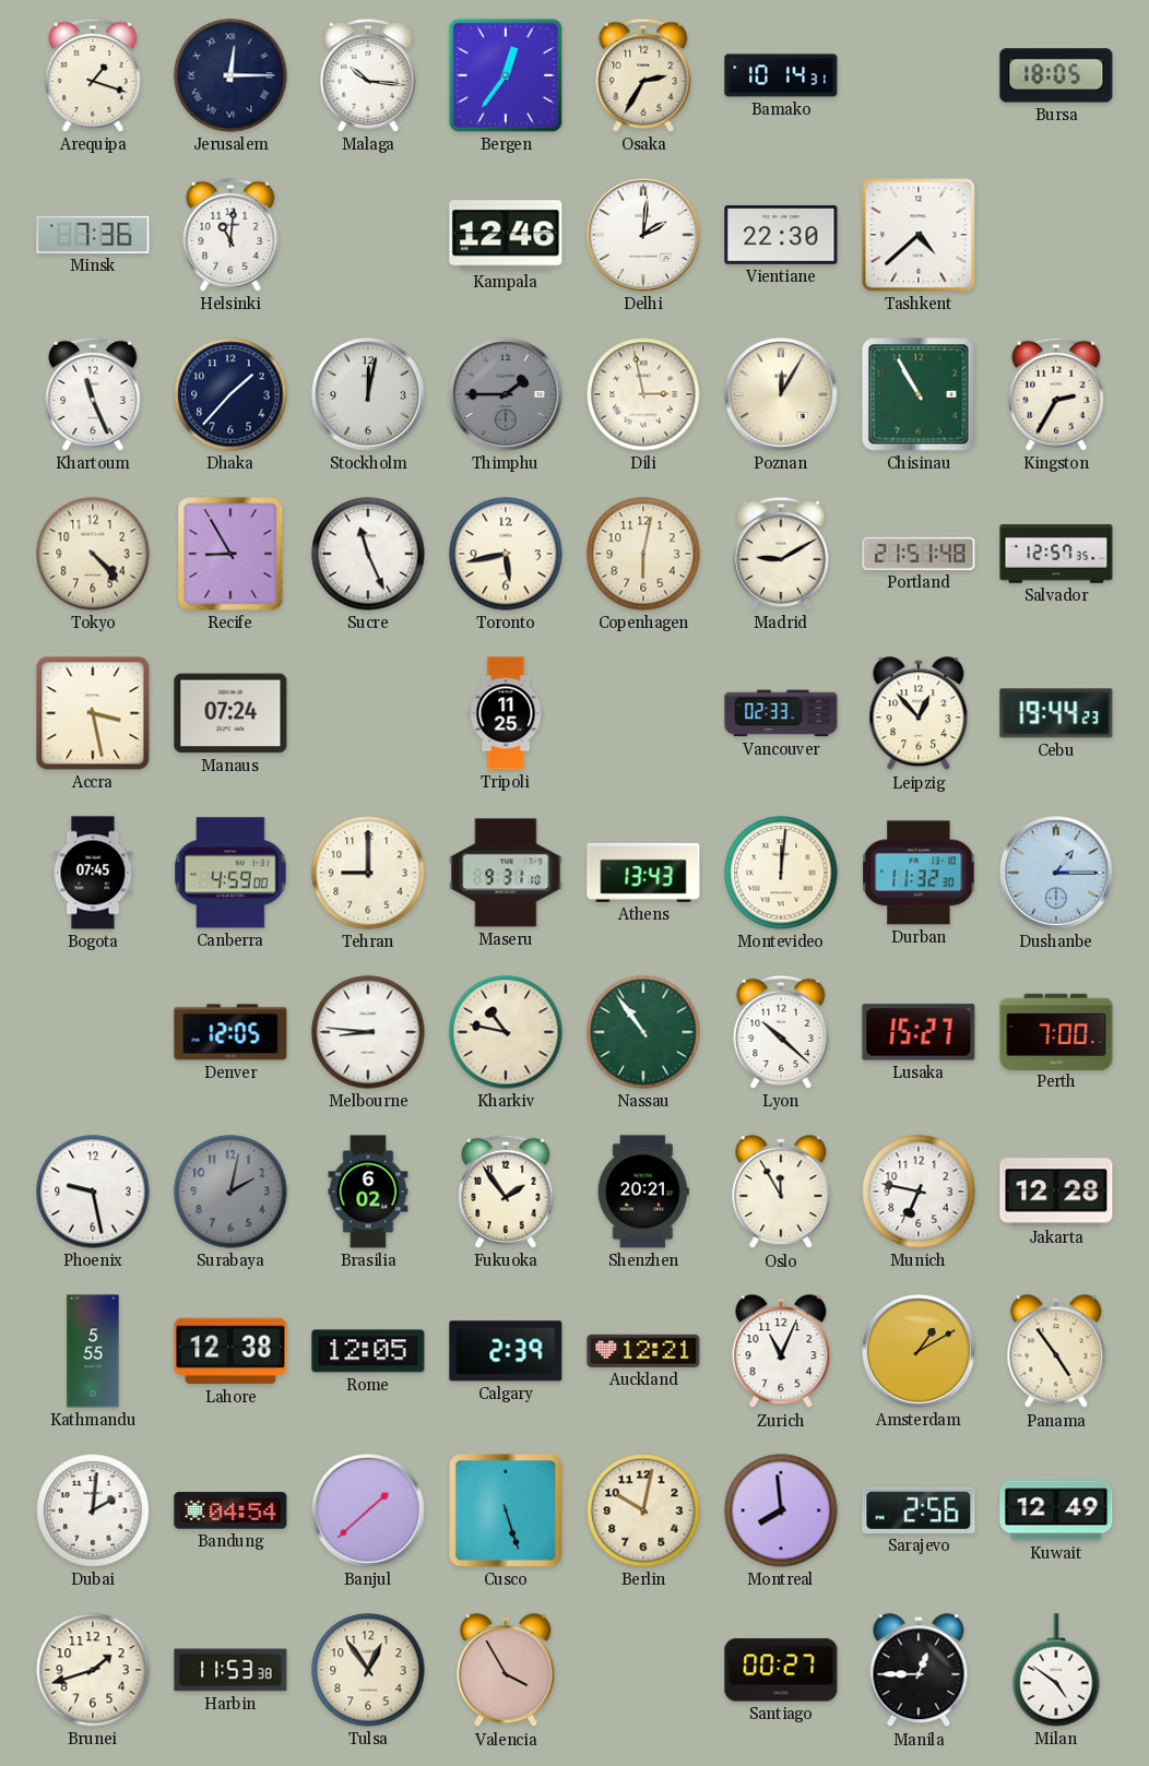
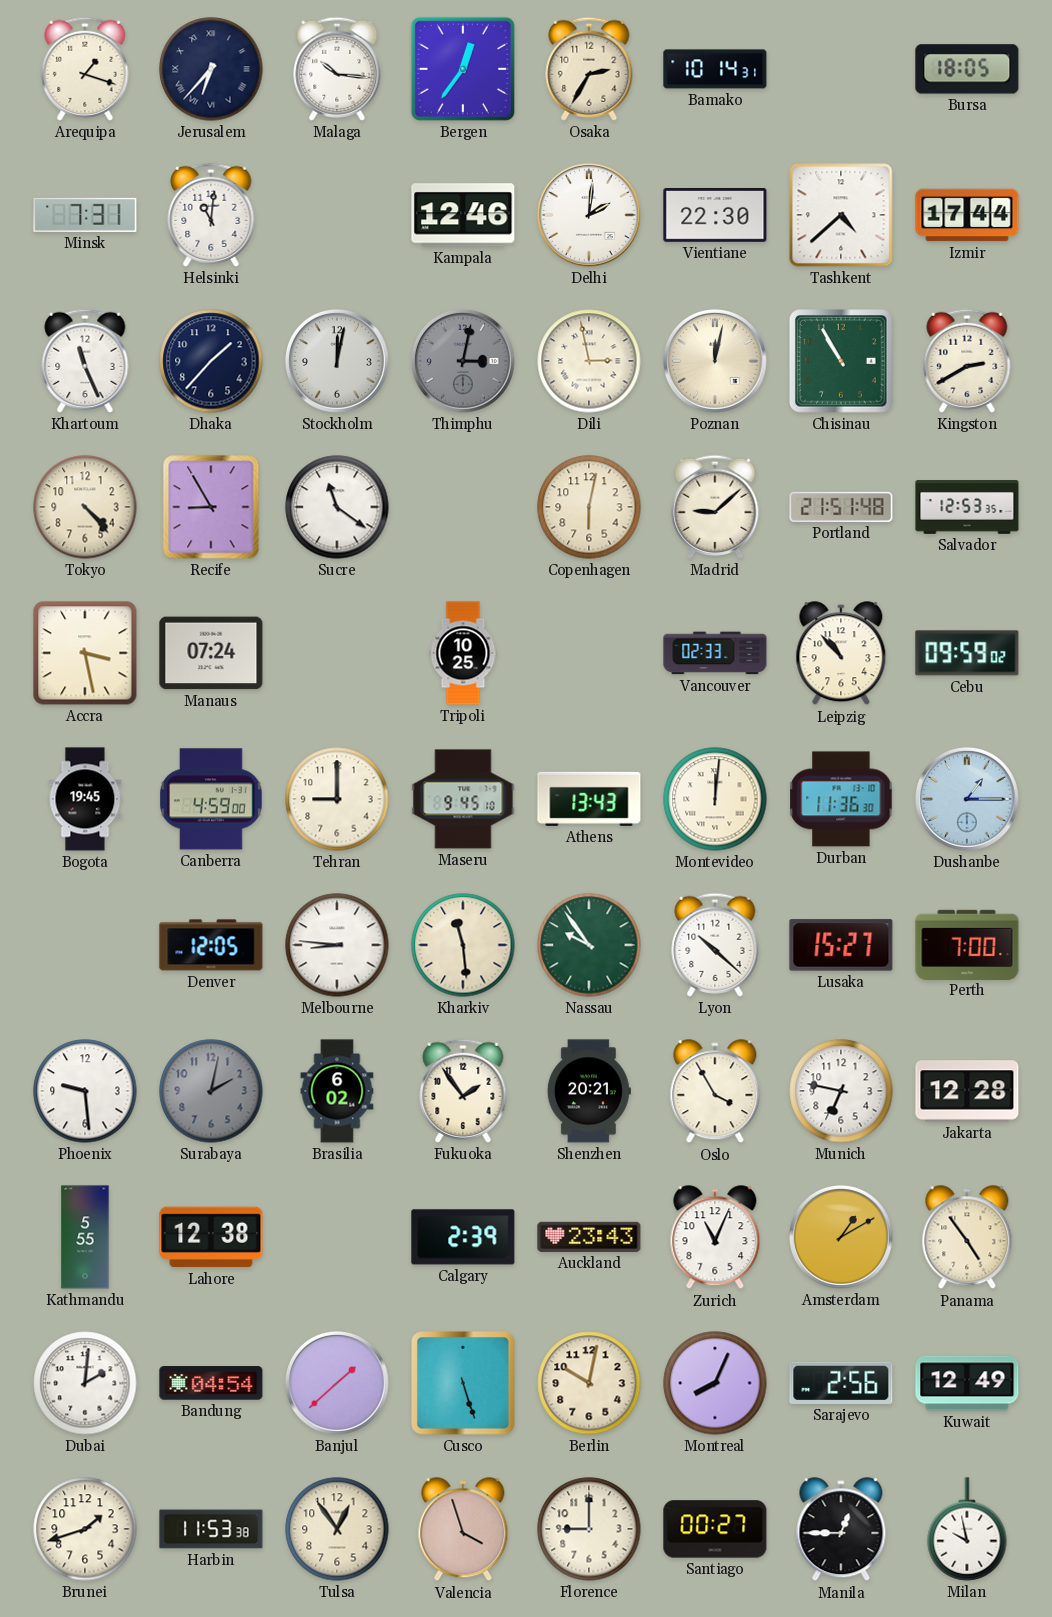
Jerusalem: 12:15 -> 6:37
Minsk: 7:36 -> 7:31
Izmir: none -> 17:44
Thimphu: 1:45 -> 3:02
Poznan: 12:05 -> 12:02
Kingston: 2:35 -> 2:40
Sucre: 11:26 -> 11:21
Toronto: 5:43 -> none
Madrid: 9:10 -> 9:08
Salvador: 12:57 -> 12:53
Tripoli: 11:25 -> 10:25
Leipzig: 12:53 -> 10:53
Cebu: 19:44 -> 09:59
Bogota: 07:45 -> 19:45
Maseru: 9:31 -> 9:45
Durban: 11:32 -> 11:36
Kharkiv: 10:47 -> 11:29
Nassau: 10:54 -> 9:54
Phoenix: 9:28 -> 9:29
Oslo: 11:55 -> 3:55
Rome: 12:05 -> none
Auckland: 12:21 -> 23:43
Montreal: 7:59 -> 8:04
Valencia: 3:55 -> 3:57
Florence: none -> 9:00
Milan: 4:51 -> 9:58
